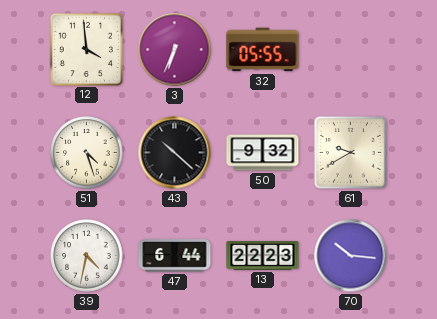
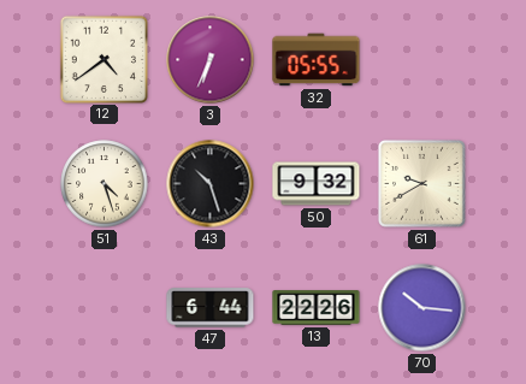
12: 3:59 -> 4:39
43: 10:22 -> 10:27
39: 4:32 -> none
13: 22:23 -> 22:26
